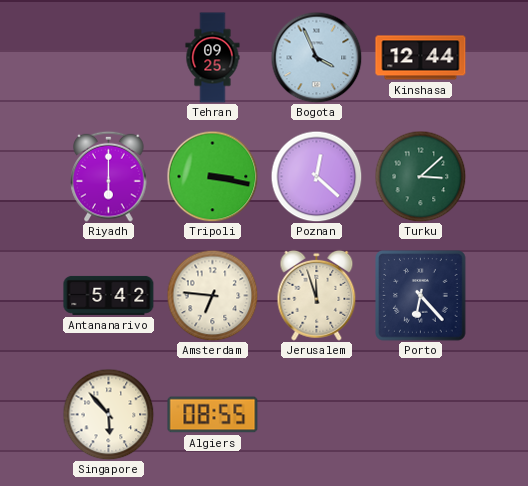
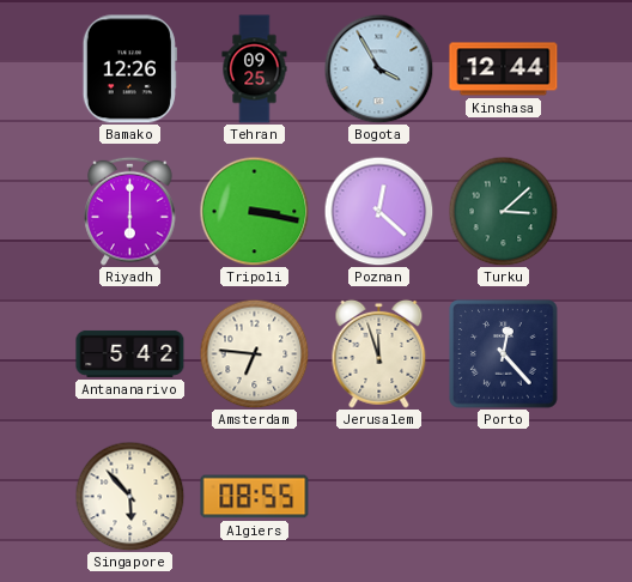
Bamako: none -> 12:26
Bogota: 3:56 -> 3:55
Porto: 6:23 -> 12:23
